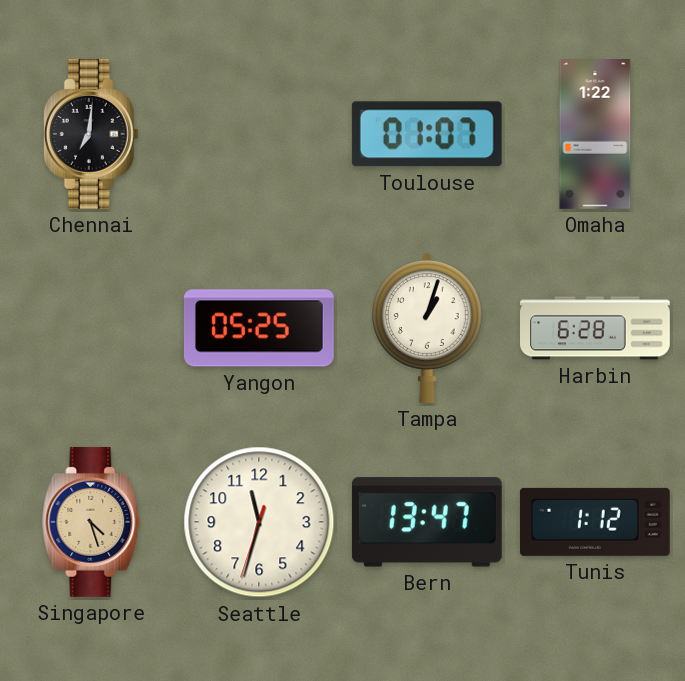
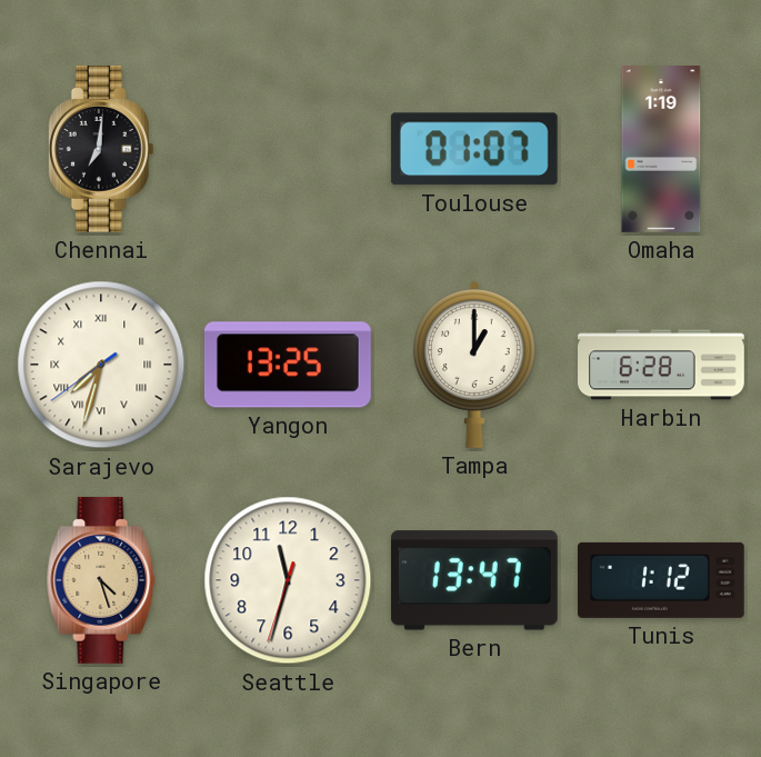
Omaha: 1:22 -> 1:19
Sarajevo: none -> 7:32
Yangon: 05:25 -> 13:25
Tampa: 1:03 -> 1:00
